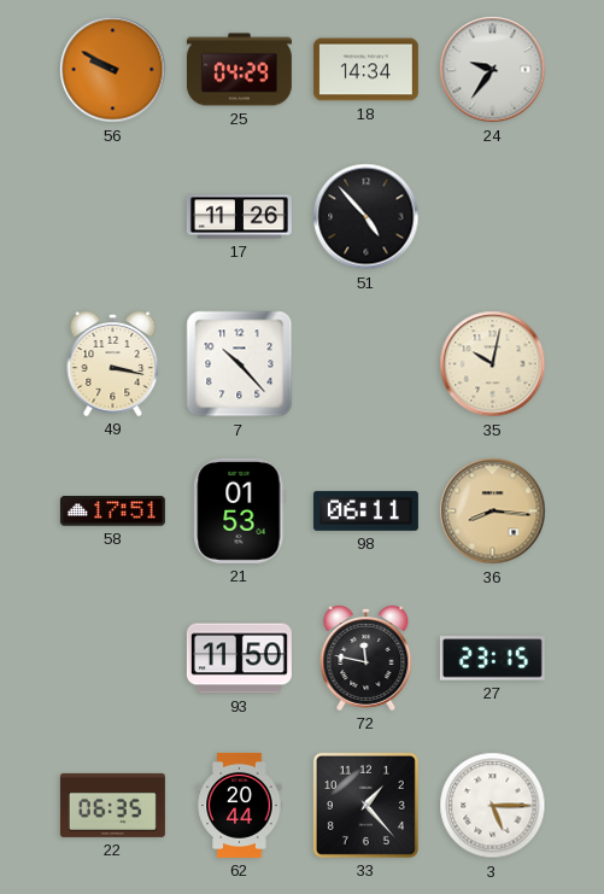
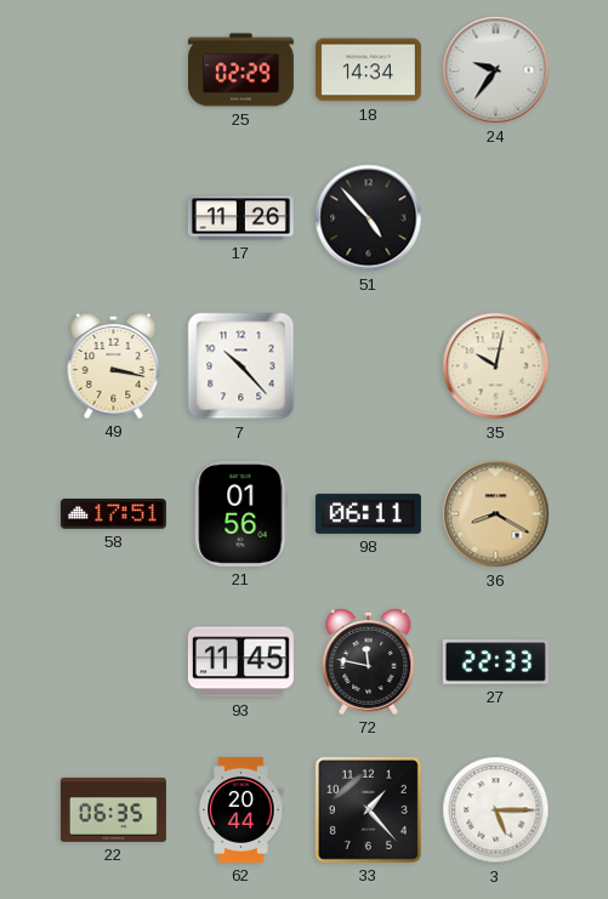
56: 9:50 -> none
25: 04:29 -> 02:29
21: 01:53 -> 01:56
36: 8:16 -> 8:20
93: 11:50 -> 11:45
27: 23:15 -> 22:33
